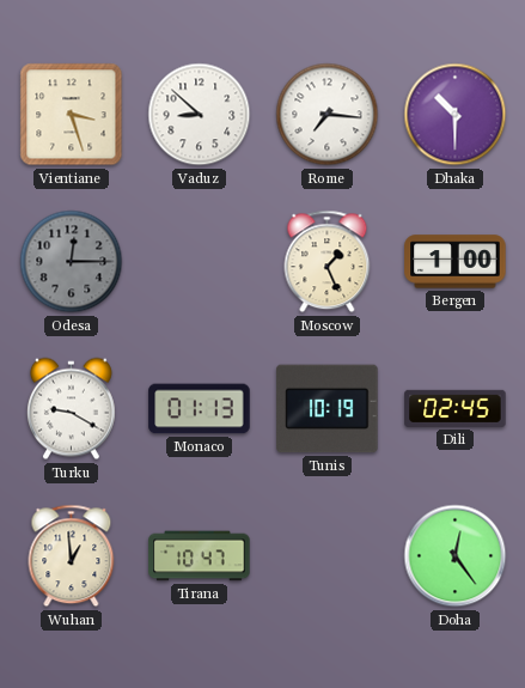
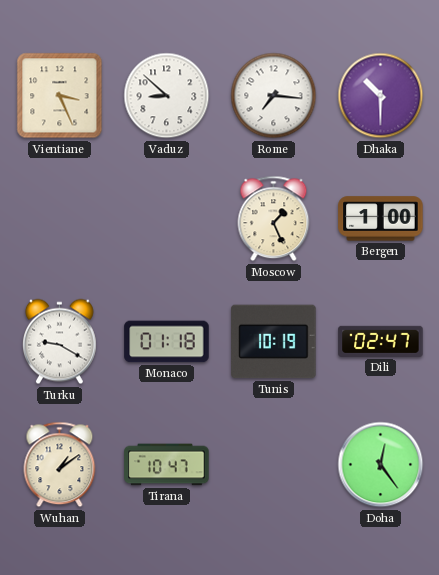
Vientiane: 3:27 -> 3:26
Odesa: 12:15 -> none
Monaco: 01:13 -> 01:18
Dili: 02:45 -> 02:47
Wuhan: 12:59 -> 1:09
